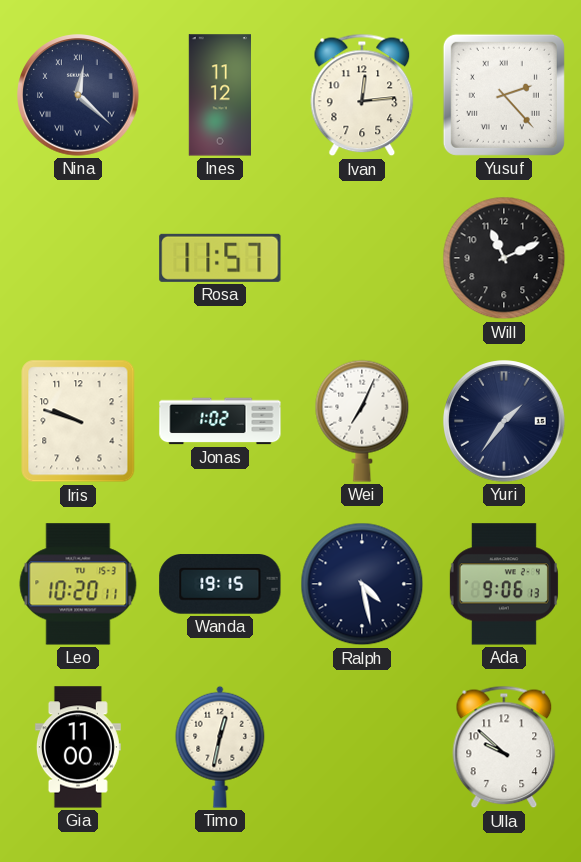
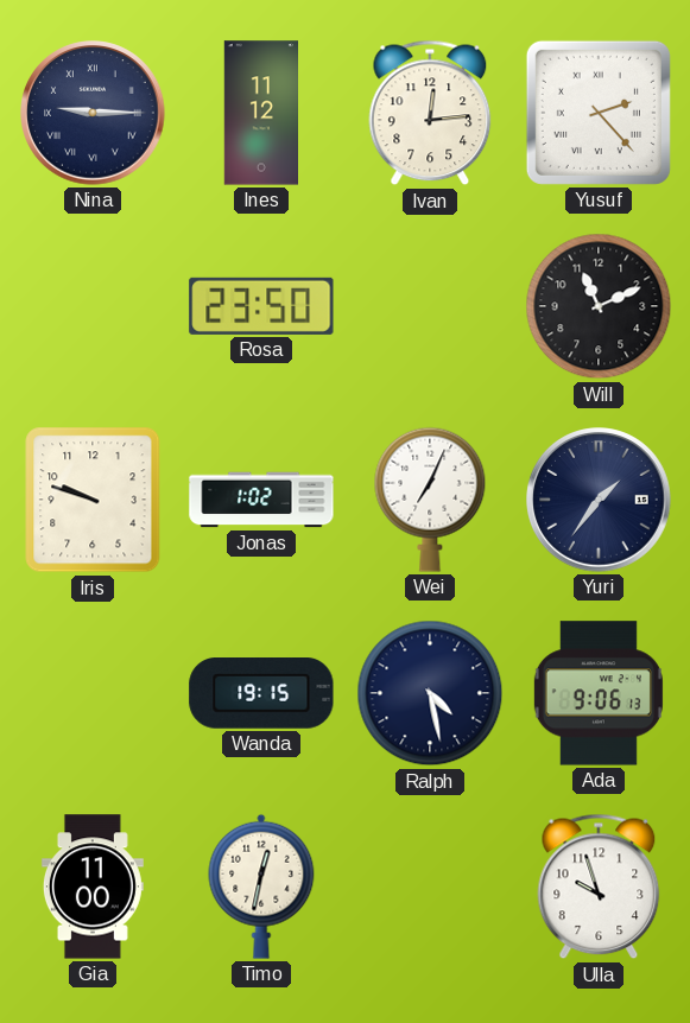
Nina: 12:22 -> 9:15
Rosa: 11:57 -> 23:50
Leo: 10:20 -> none
Ulla: 9:52 -> 9:57
